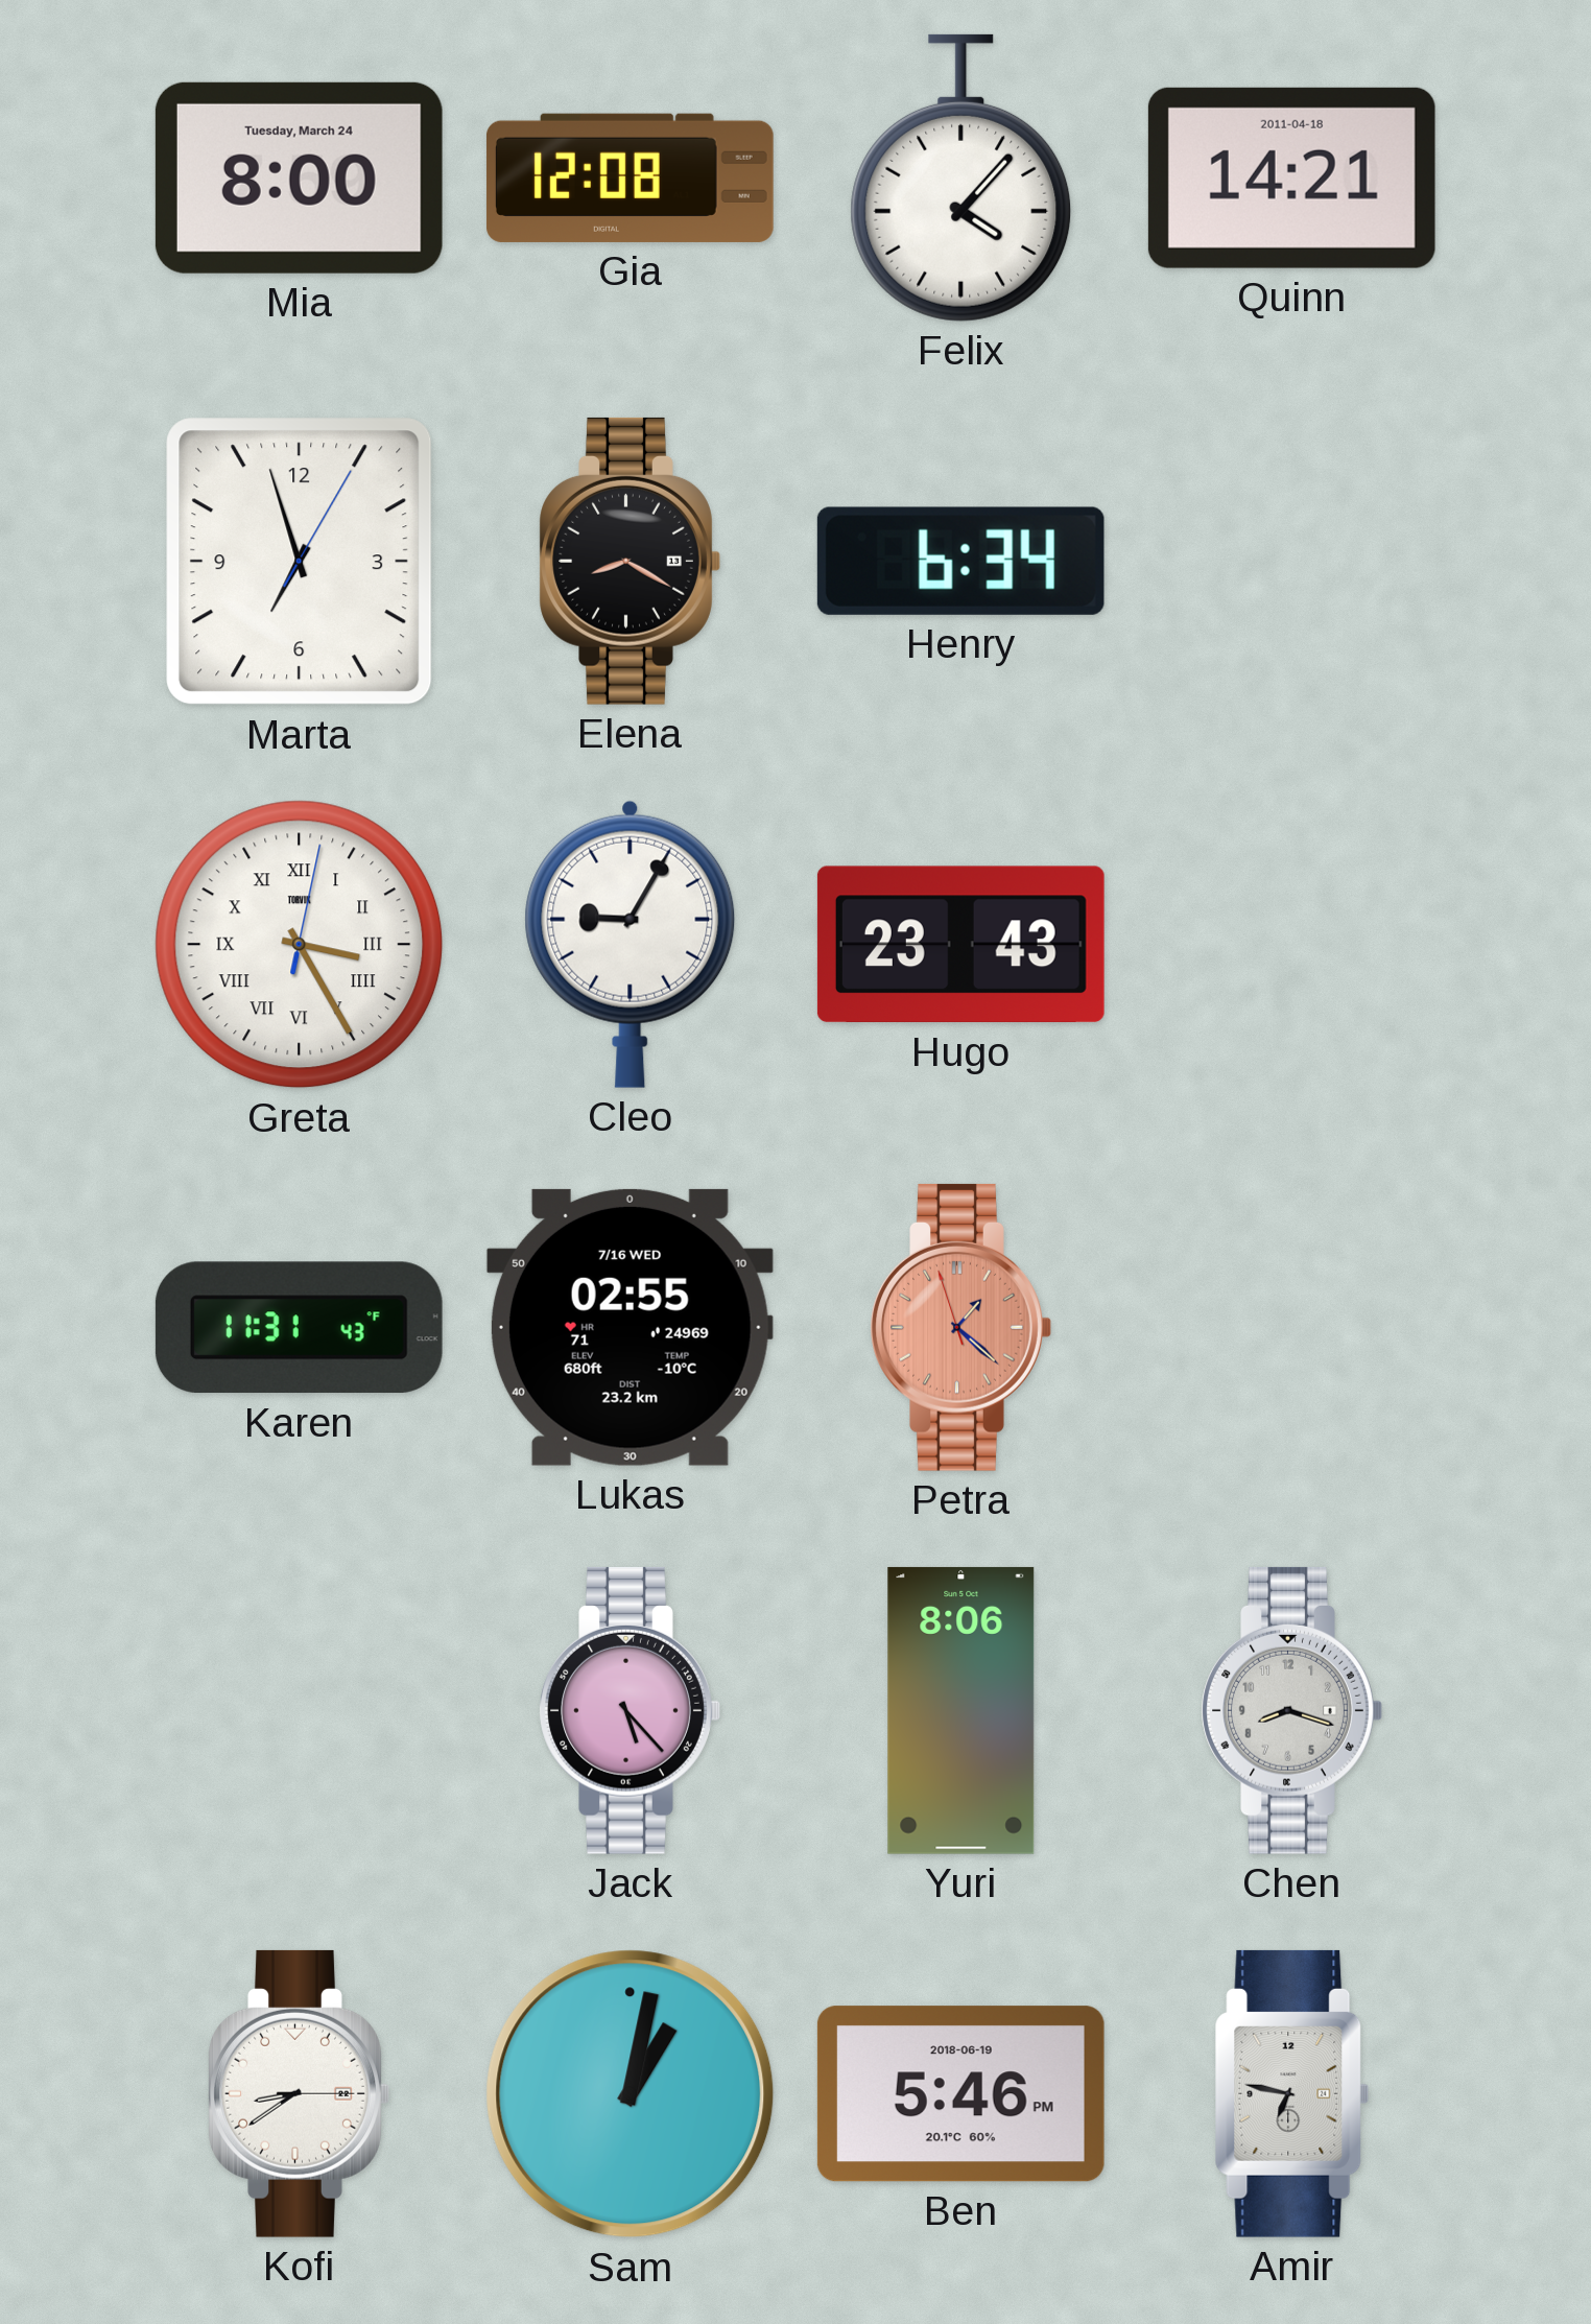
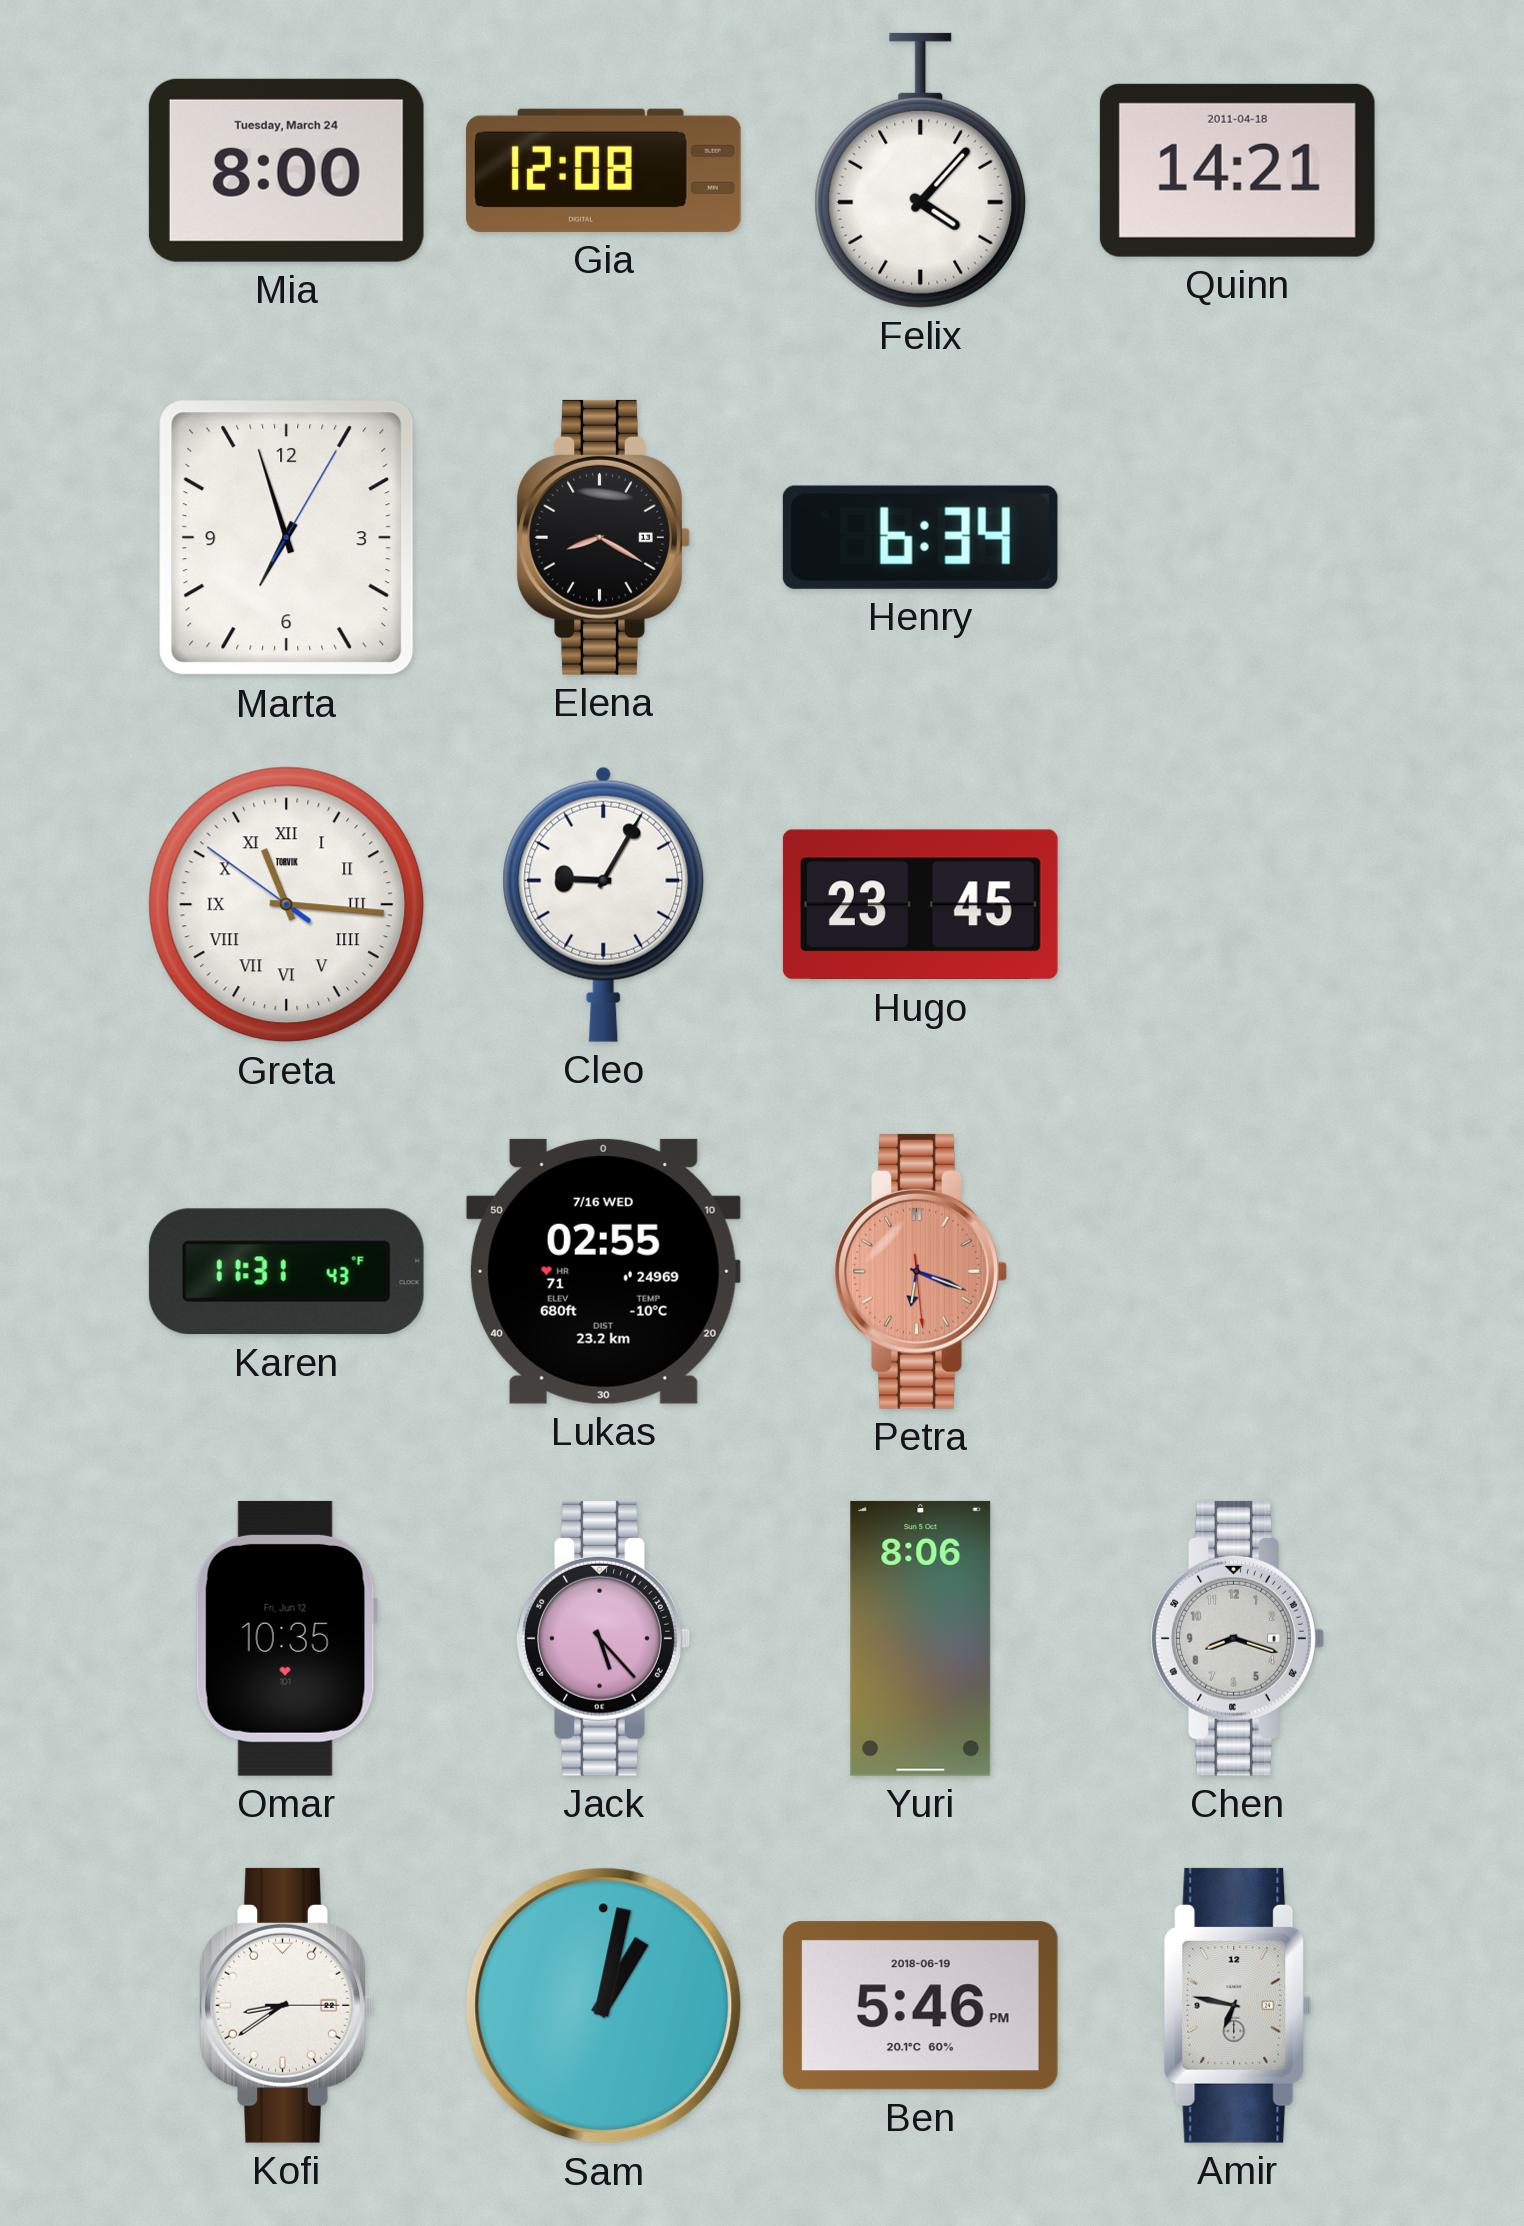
Greta: 3:25 -> 11:15
Hugo: 23:43 -> 23:45
Petra: 1:21 -> 6:18
Omar: none -> 10:35
